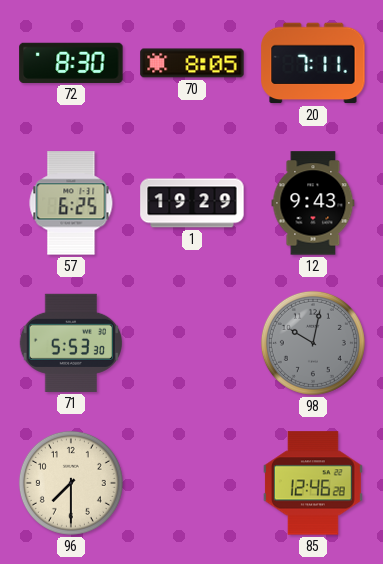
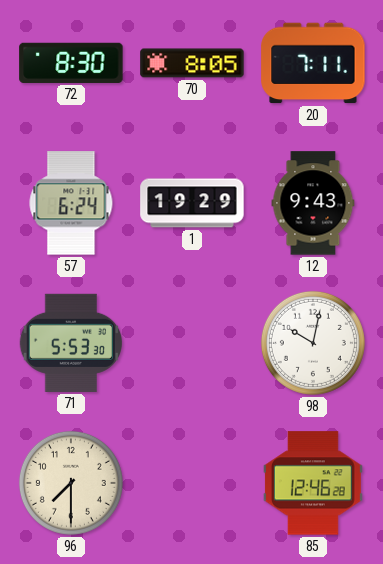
57: 6:25 -> 6:24
98 dial: grey -> white
